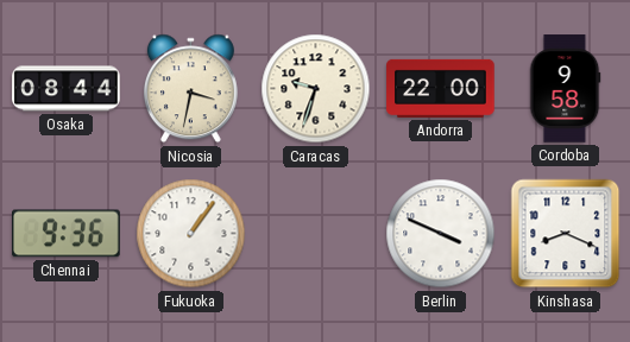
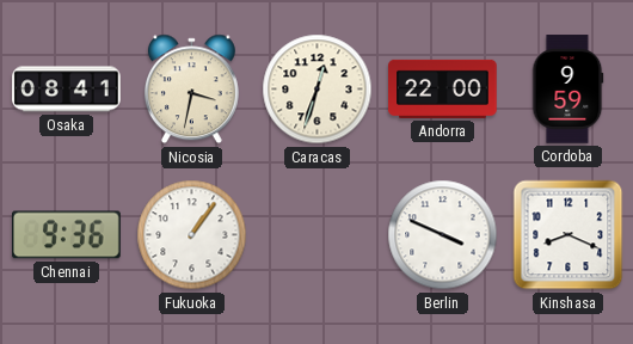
Osaka: 08:44 -> 08:41
Caracas: 9:33 -> 12:33
Cordoba: 9:58 -> 9:59
